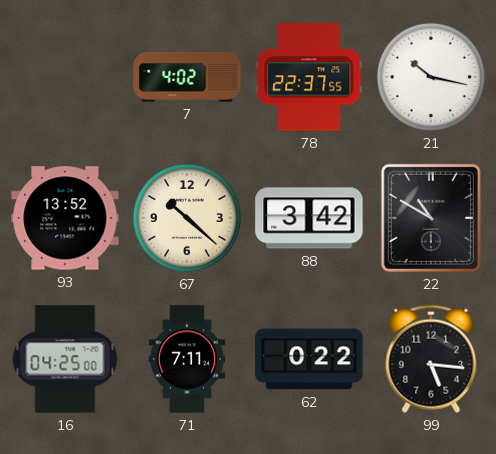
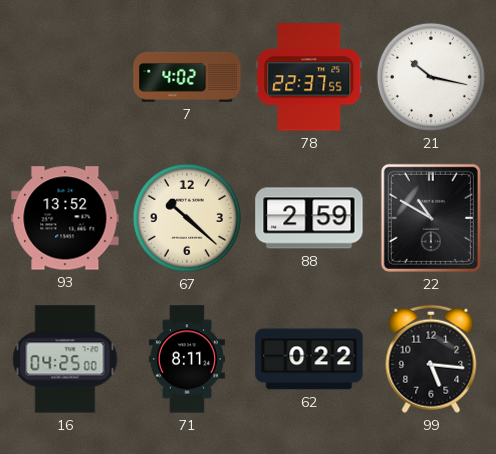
88: 3:42 -> 2:59
71: 7:11 -> 8:11
